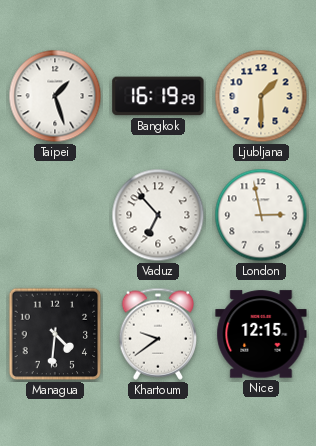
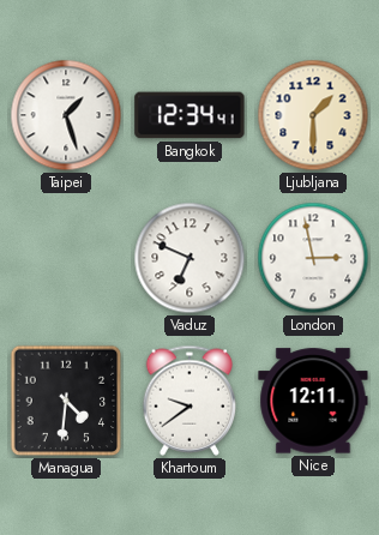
Bangkok: 16:19 -> 12:34
Vaduz: 6:53 -> 6:49
Nice: 12:15 -> 12:11
